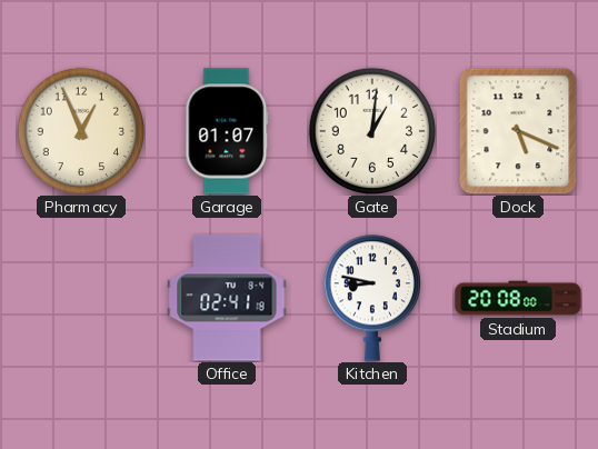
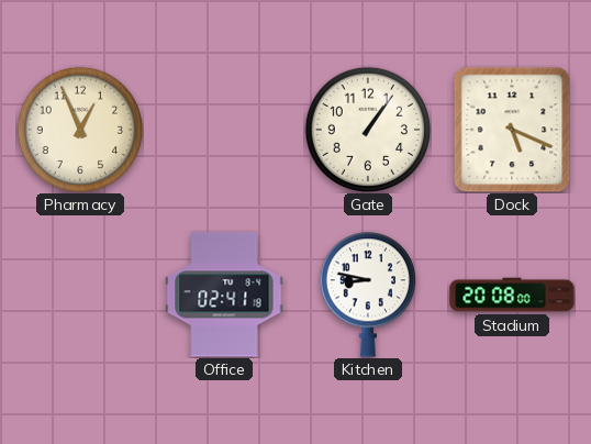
Garage: 01:07 -> none
Gate: 1:01 -> 1:06
